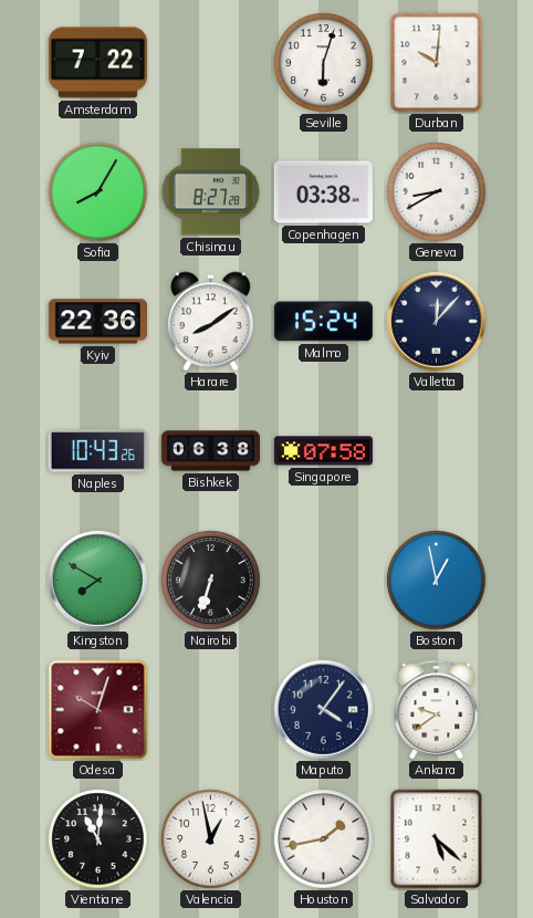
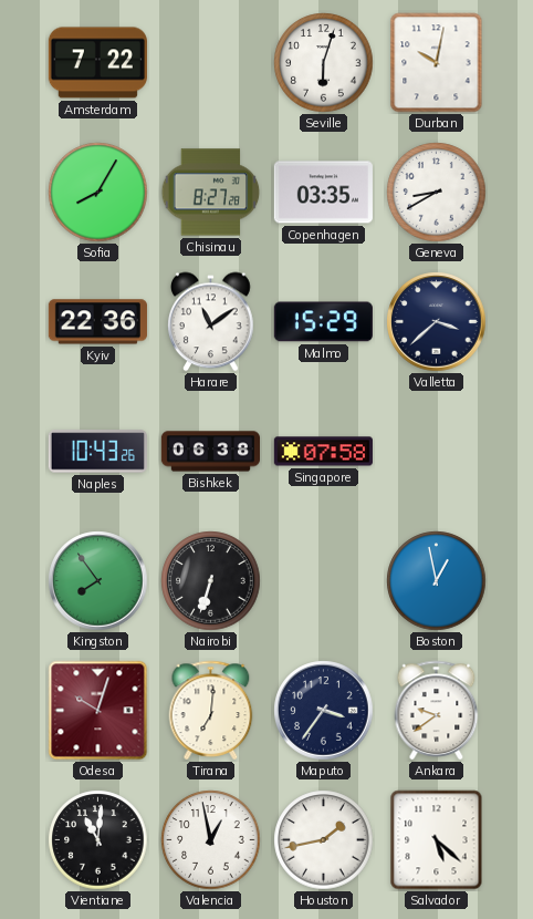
Durban: 10:01 -> 10:02
Copenhagen: 03:38 -> 03:35
Harare: 8:09 -> 11:09
Malmo: 15:24 -> 15:29
Valletta: 12:07 -> 3:38
Kingston: 7:50 -> 7:54
Tirana: none -> 7:01
Maputo: 4:06 -> 3:36
